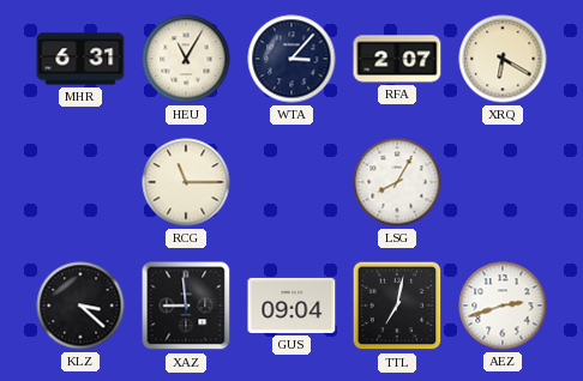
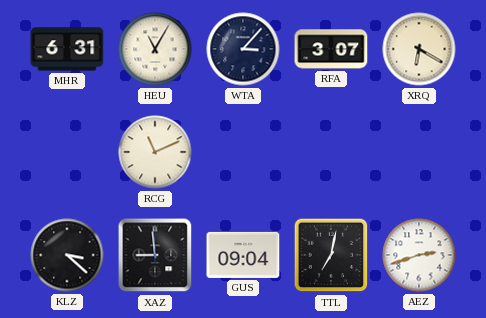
RFA: 2:07 -> 3:07
RCG: 11:15 -> 11:11
LSG: 8:05 -> none
